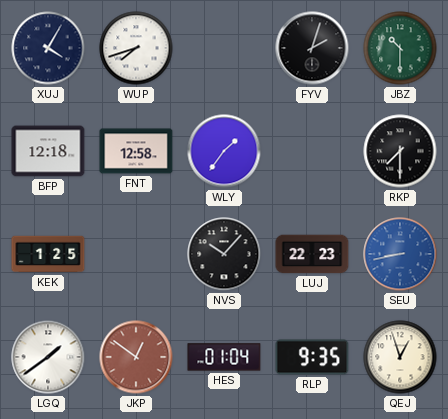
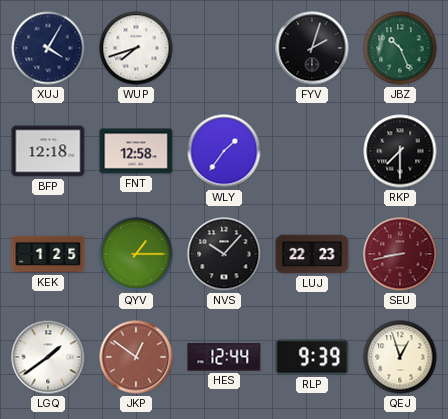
JBZ: 10:30 -> 10:26
QYV: none -> 1:15
SEU dial: blue -> burgundy
HES: 01:04 -> 12:44
RLP: 9:35 -> 9:39
